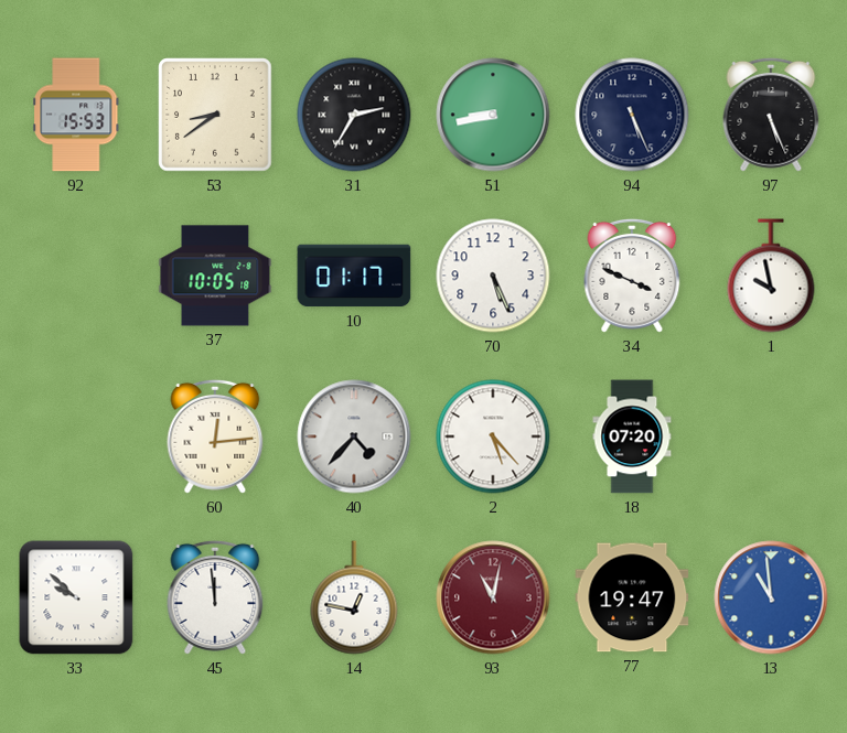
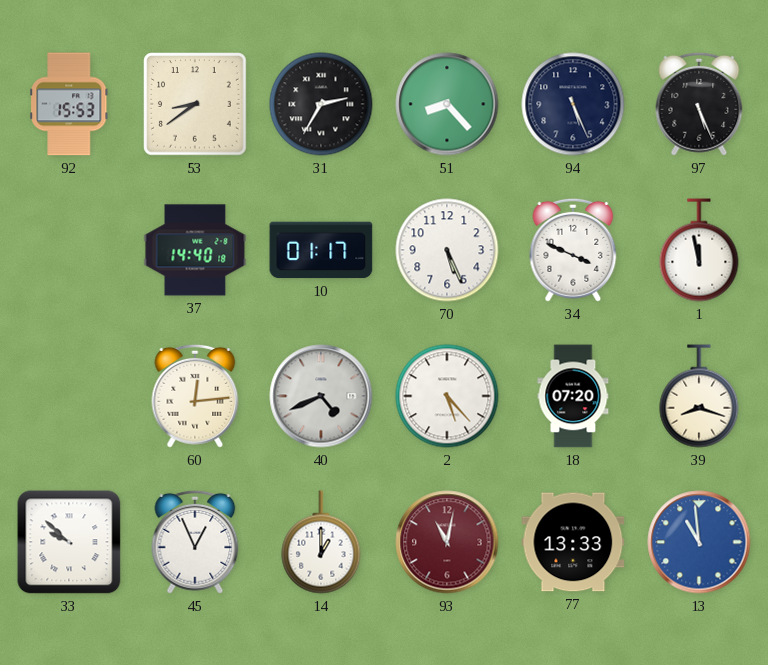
51: 8:43 -> 8:23
37: 10:05 -> 14:40
1: 9:58 -> 11:58
40: 4:37 -> 4:41
39: none -> 8:18
45: 11:59 -> 12:56
14: 12:47 -> 1:00
77: 19:47 -> 13:33
